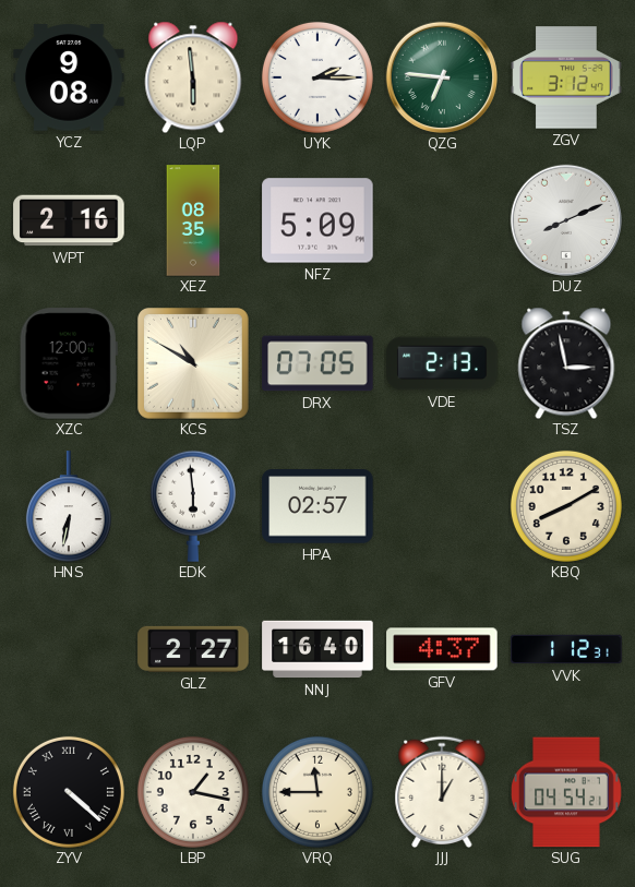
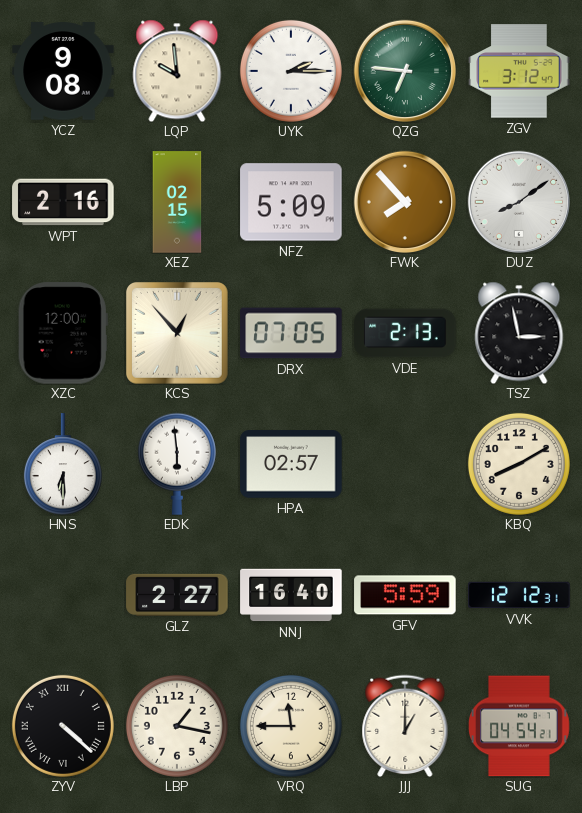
LQP: 5:59 -> 9:59
XEZ: 08:35 -> 02:15
FWK: none -> 7:53
DUZ: 8:11 -> 8:09
KCS: 10:50 -> 12:53
HNS: 6:32 -> 6:30
GFV: 4:37 -> 5:59
VVK: 1:12 -> 12:12
